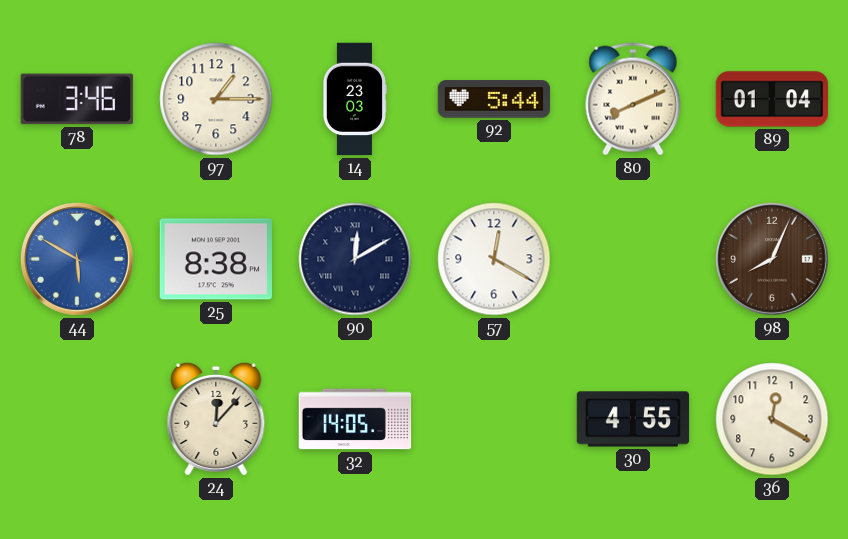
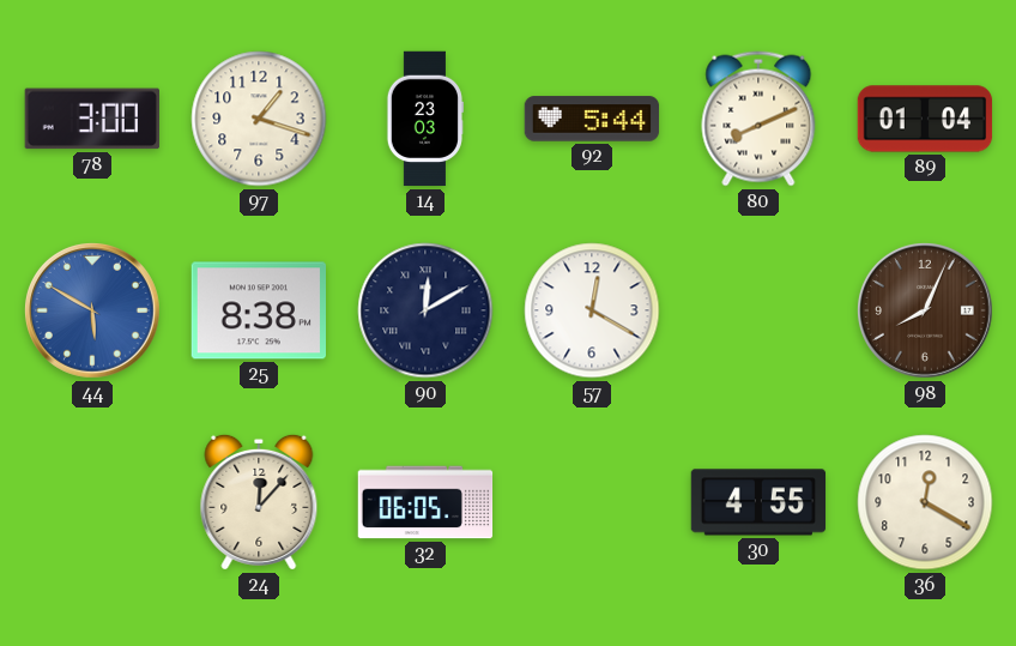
78: 3:46 -> 3:00
97: 1:15 -> 1:18
32: 14:05 -> 06:05
